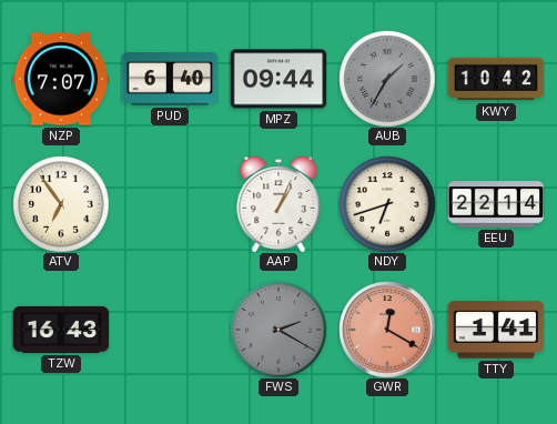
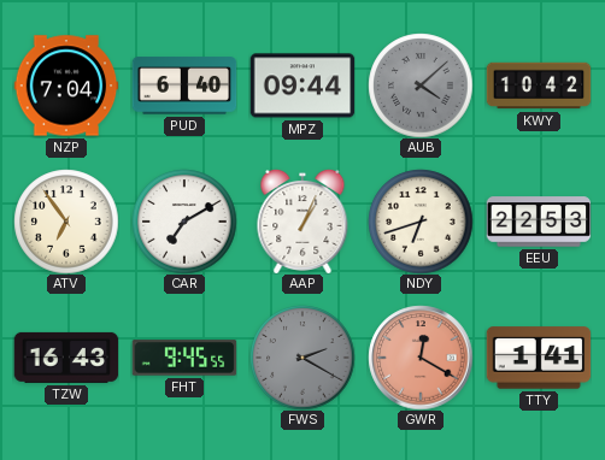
NZP: 7:07 -> 7:04
AUB: 1:35 -> 4:08
CAR: none -> 7:10
EEU: 22:14 -> 22:53
FHT: none -> 9:45
